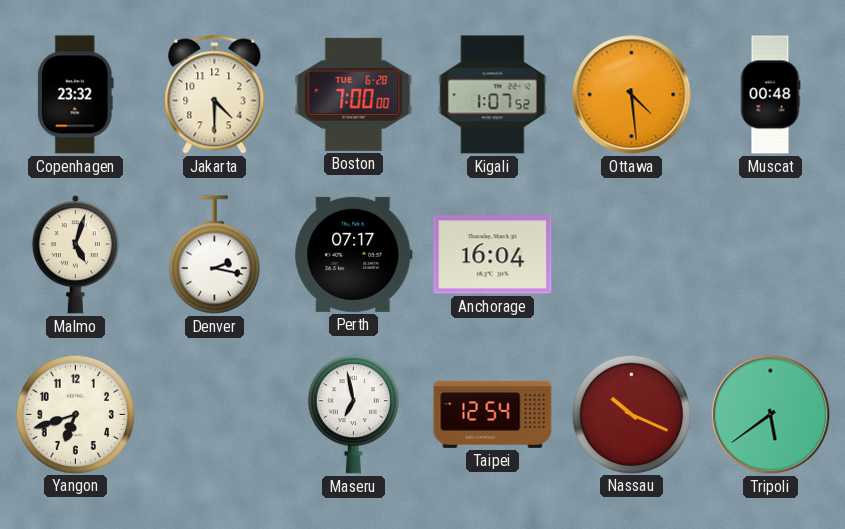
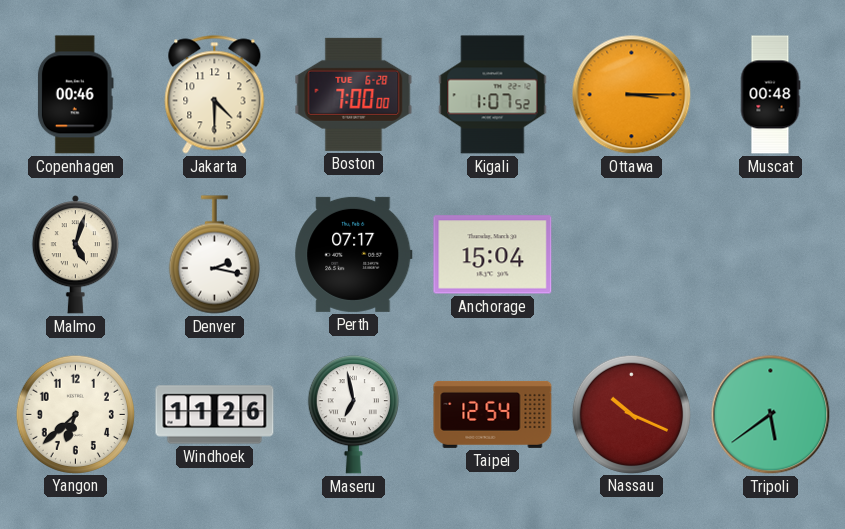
Copenhagen: 23:32 -> 00:46
Ottawa: 4:29 -> 3:15
Anchorage: 16:04 -> 15:04
Yangon: 6:42 -> 6:38
Windhoek: none -> 11:26
